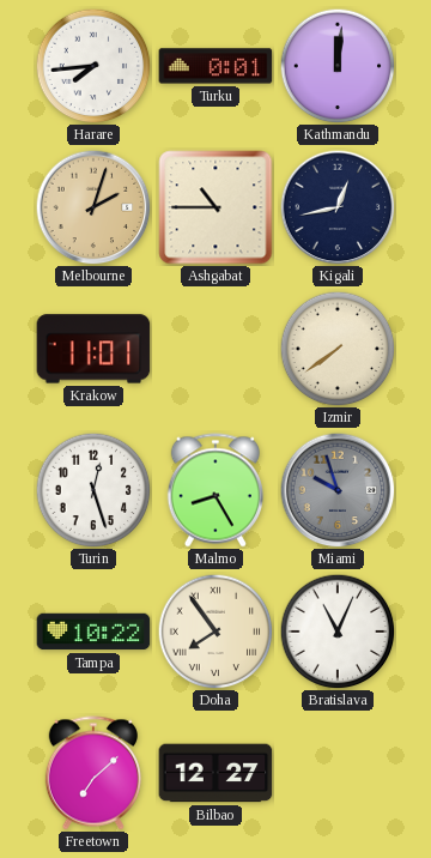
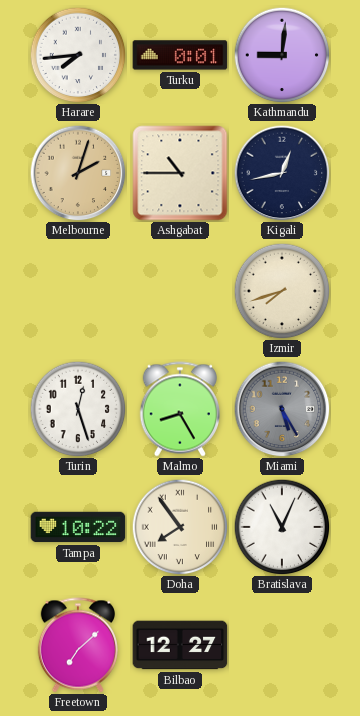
Kathmandu: 12:01 -> 9:01
Krakow: 11:01 -> none
Izmir: 7:39 -> 7:42
Miami: 9:57 -> 5:25
